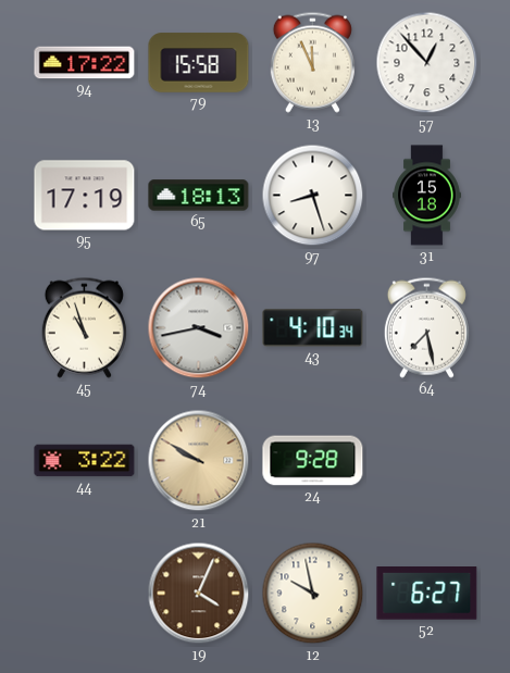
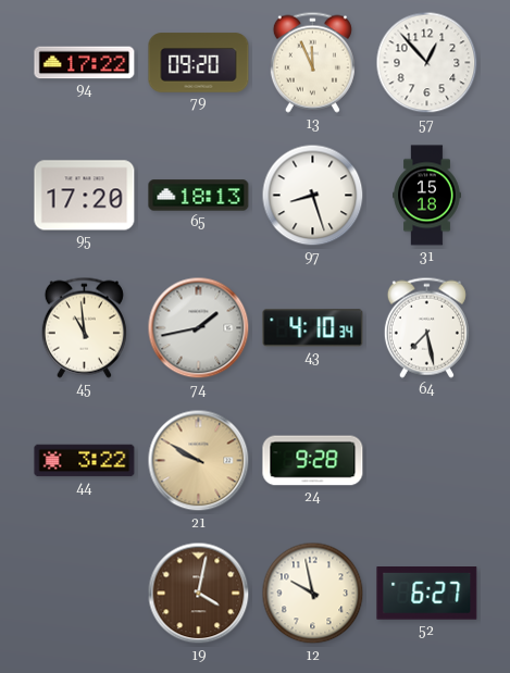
79: 15:58 -> 09:20
95: 17:19 -> 17:20
45: 10:57 -> 10:59
74: 3:43 -> 1:43
19: 4:04 -> 4:02
